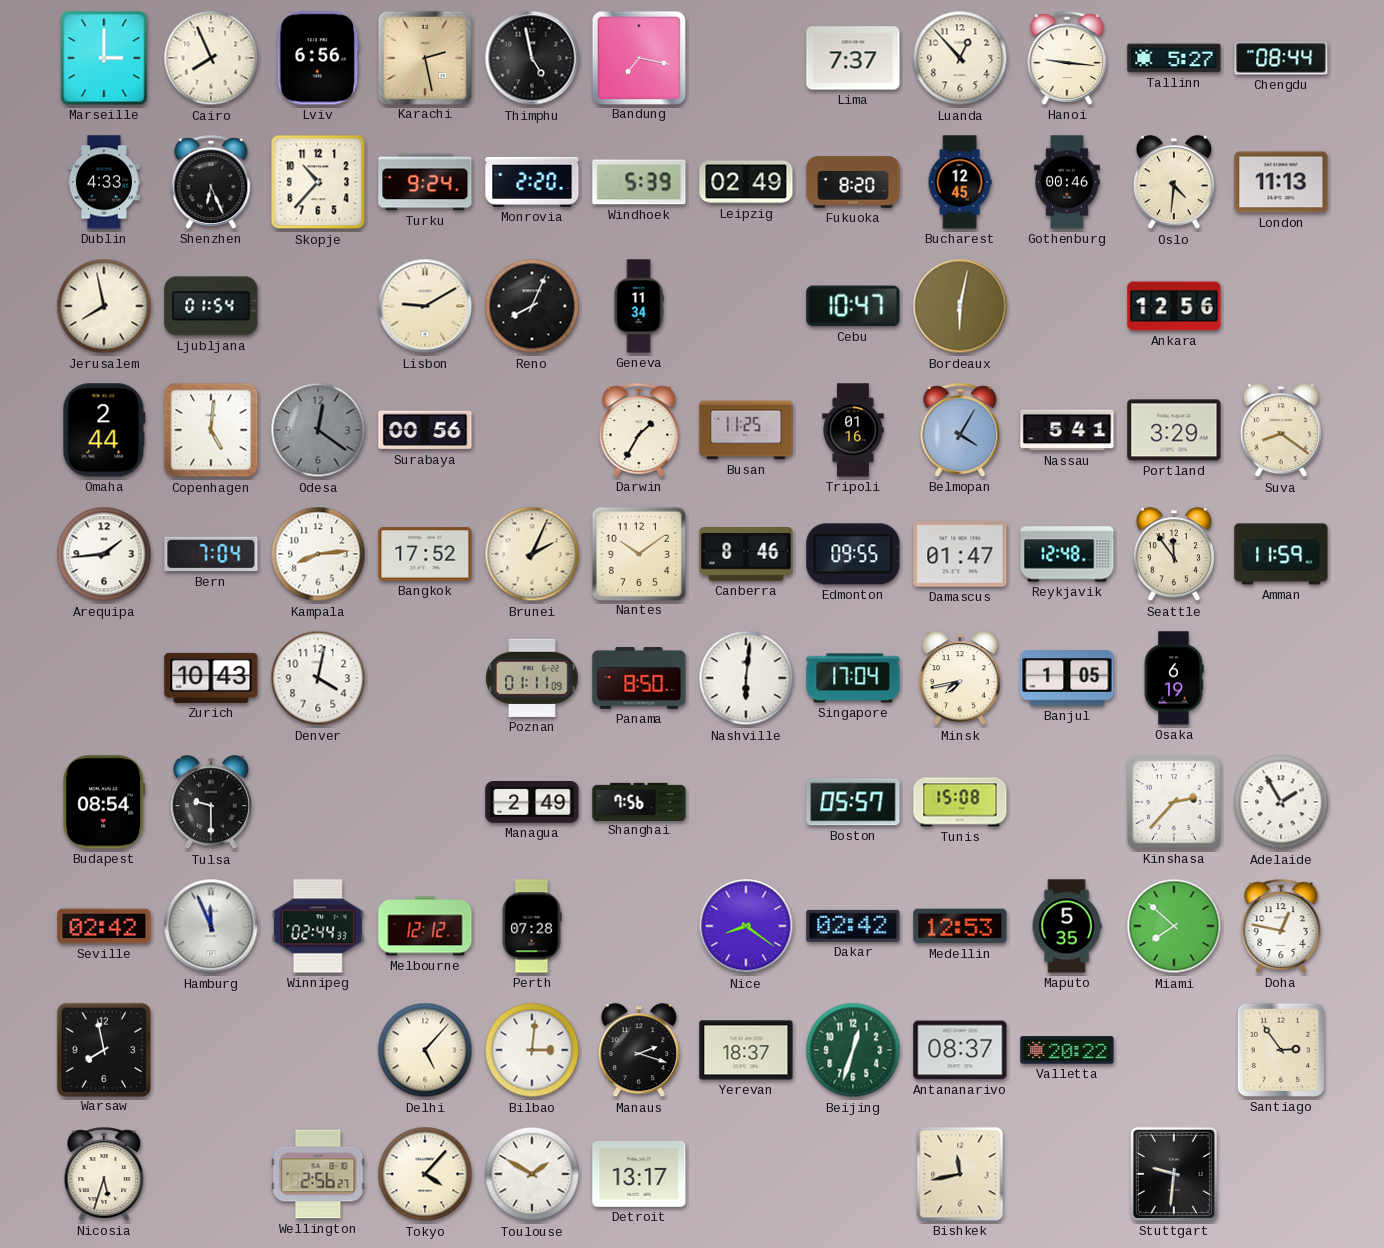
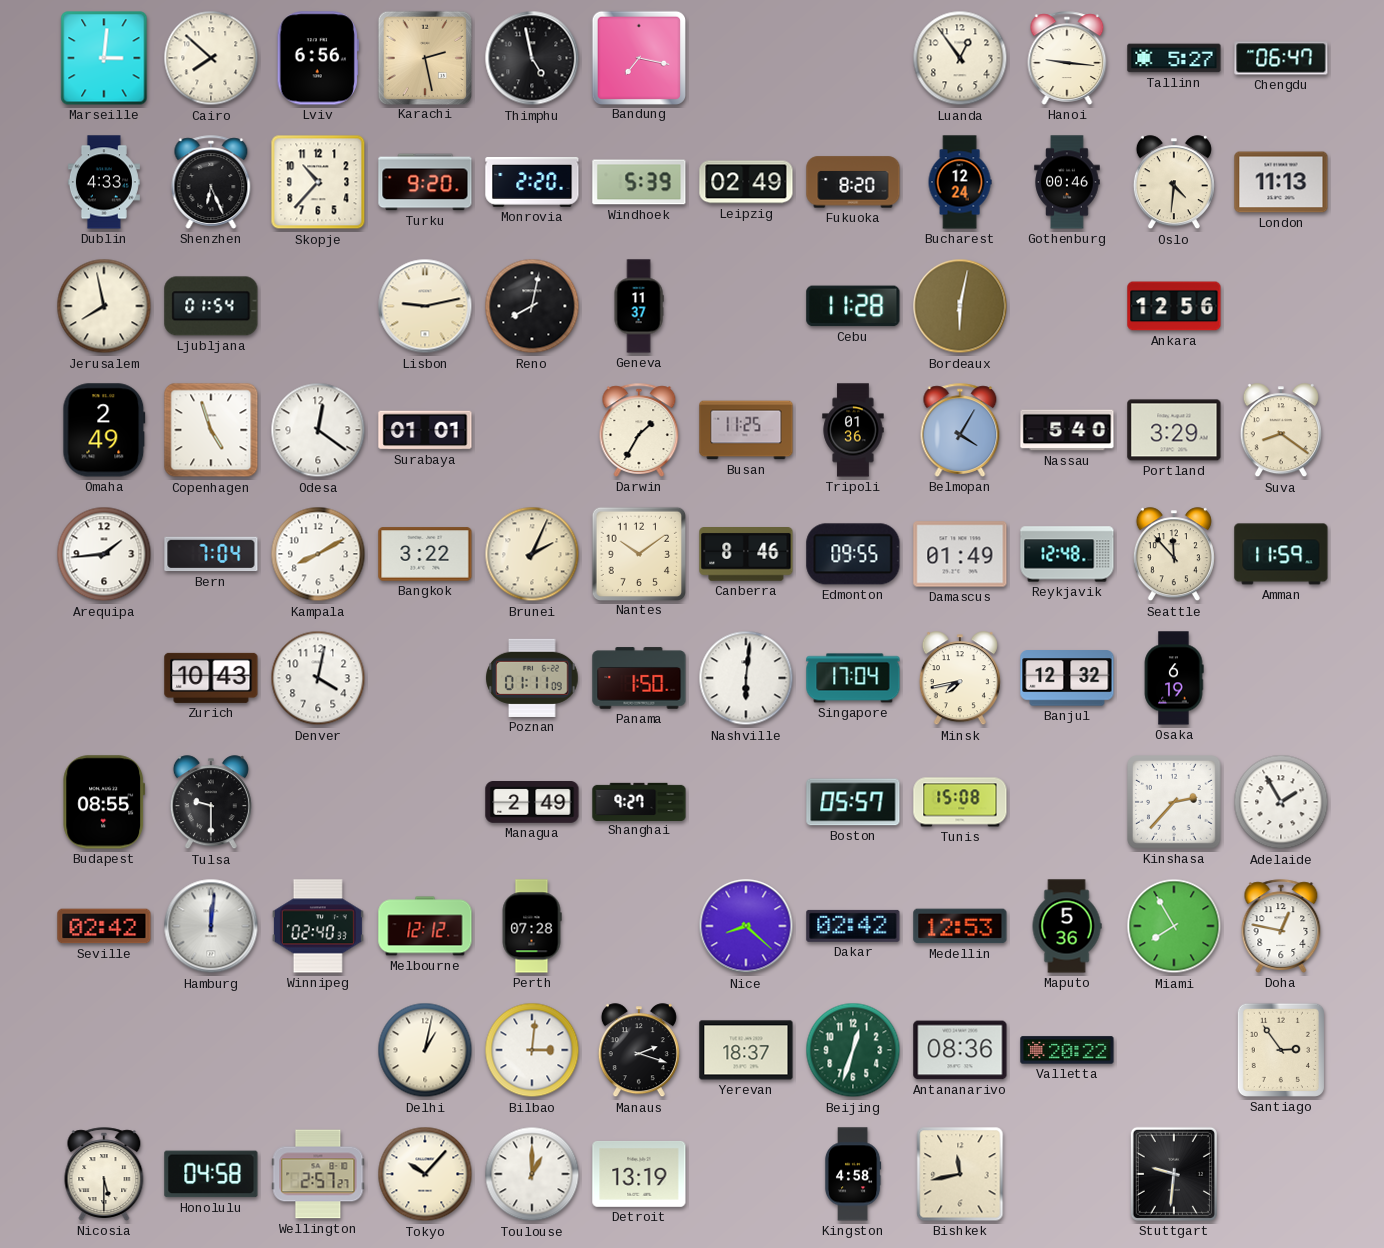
Marseille: 3:00 -> 3:01
Cairo: 7:56 -> 7:52
Lima: 7:37 -> none
Luanda: 12:53 -> 12:54
Chengdu: 08:44 -> 06:47
Turku: 9:24 -> 9:20
Bucharest: 12:45 -> 12:24
Lisbon: 9:10 -> 9:13
Reno: 8:04 -> 8:02
Geneva: 11:34 -> 11:37
Cebu: 10:47 -> 11:28
Omaha: 2:44 -> 2:49
Copenhagen: 5:01 -> 4:57
Odesa dial: grey -> white
Surabaya: 00:56 -> 01:01
Tripoli: 01:16 -> 01:36
Nassau: 5:41 -> 5:40
Kampala: 8:14 -> 8:10
Bangkok: 17:52 -> 3:22
Damascus: 01:47 -> 01:49
Seattle: 11:54 -> 11:53
Panama: 8:50 -> 1:50
Banjul: 1:05 -> 12:32
Budapest: 08:54 -> 08:55
Shanghai: 7:56 -> 9:27
Hamburg: 11:56 -> 12:01
Winnipeg: 02:44 -> 02:40
Nice: 8:21 -> 8:22
Maputo: 5:35 -> 5:36
Miami: 7:52 -> 7:55
Warsaw: 7:58 -> none
Delhi: 5:07 -> 1:02
Antananarivo: 08:37 -> 08:36
Nicosia: 5:33 -> 5:30
Honolulu: none -> 04:58
Wellington: 2:56 -> 2:57
Tokyo: 4:07 -> 10:07
Toulouse: 1:50 -> 1:00
Detroit: 13:17 -> 13:19
Kingston: none -> 4:58
